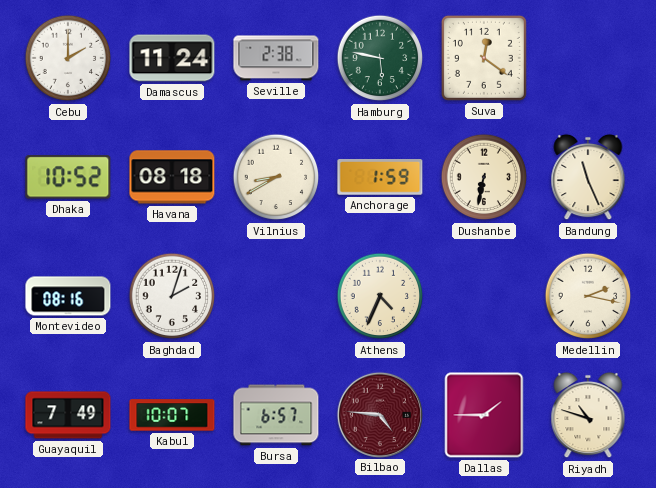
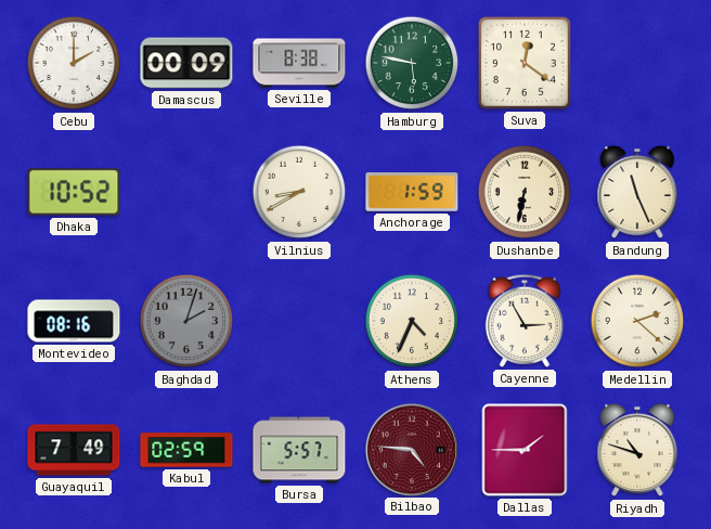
Damascus: 11:24 -> 00:09
Seville: 2:38 -> 8:38
Havana: 08:18 -> none
Baghdad dial: white -> grey
Cayenne: none -> 2:55
Medellin: 2:17 -> 2:22
Kabul: 10:07 -> 02:59
Bursa: 6:57 -> 5:57
